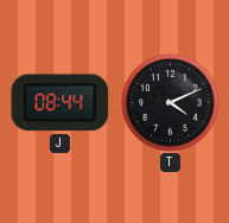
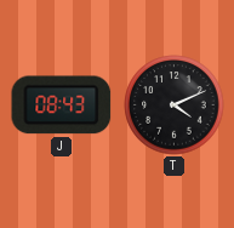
J: 08:44 -> 08:43
